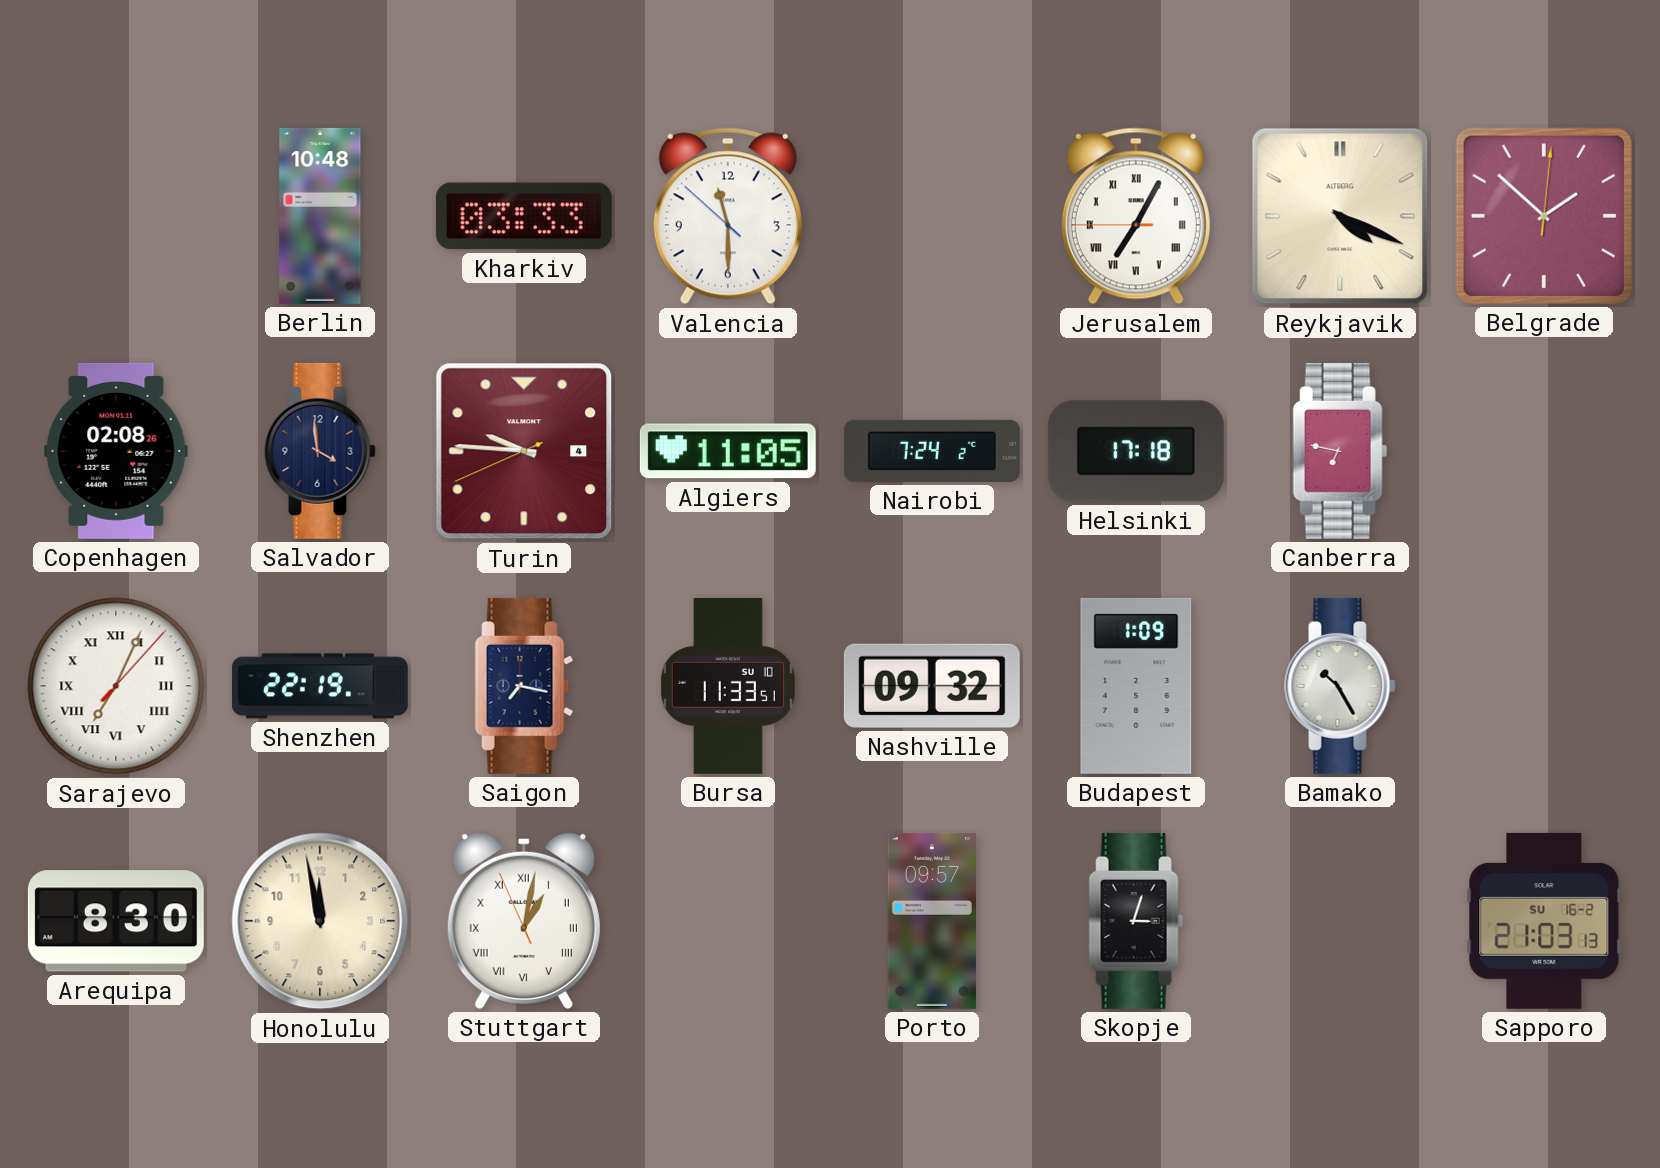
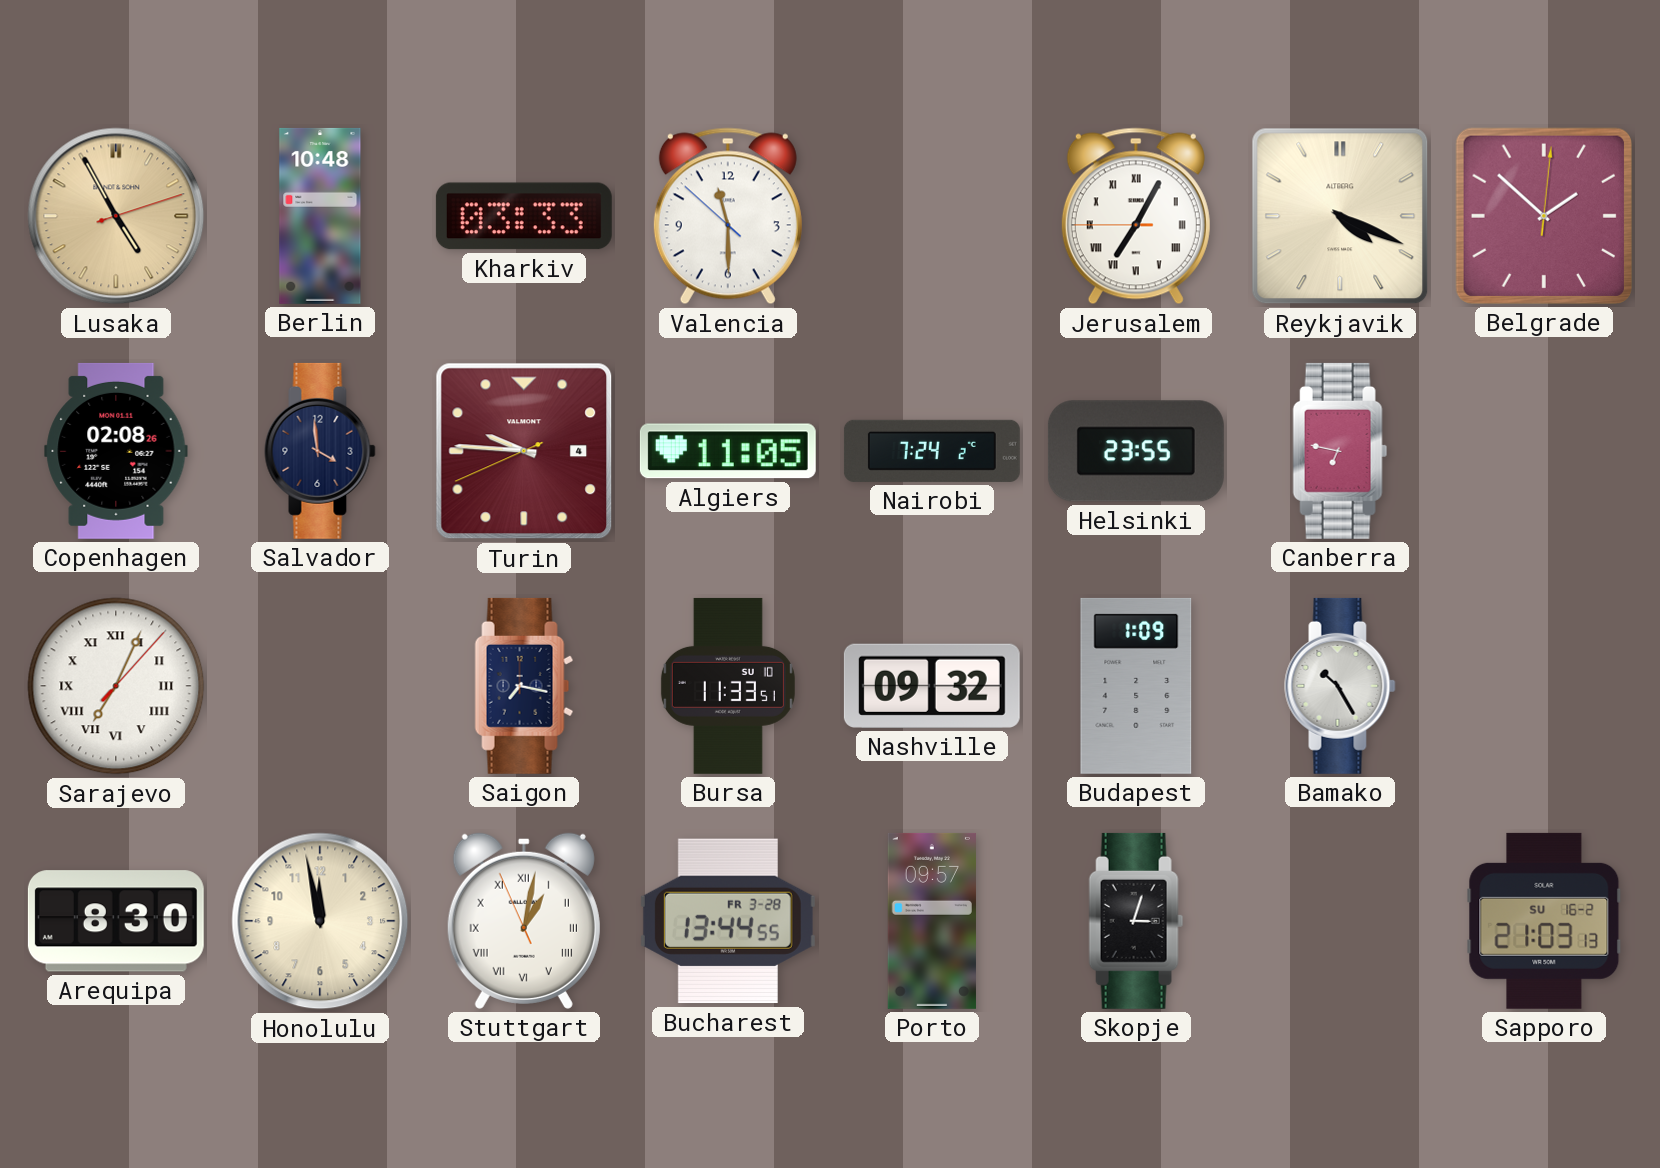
Lusaka: none -> 4:55
Helsinki: 17:18 -> 23:55
Shenzhen: 22:19 -> none
Bucharest: none -> 13:44
